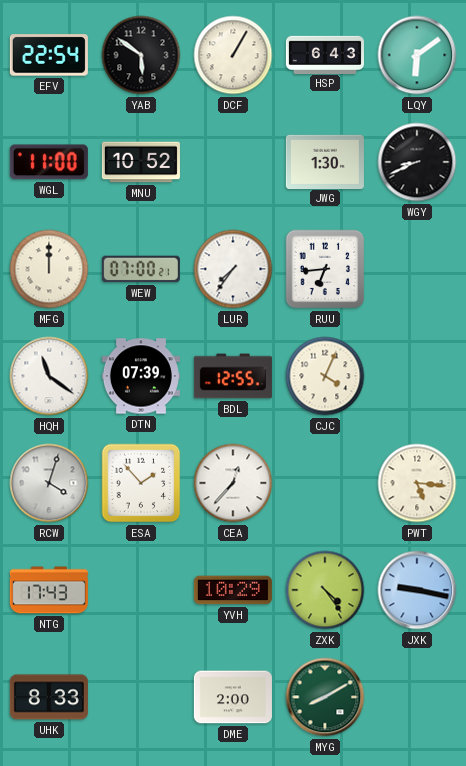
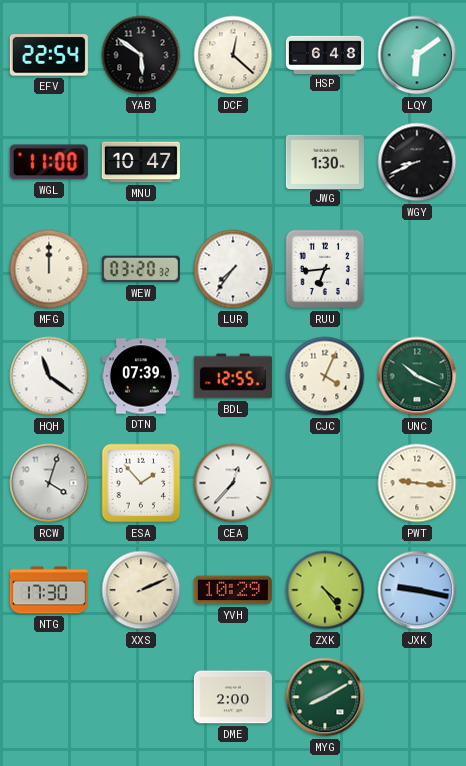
DCF: 1:05 -> 12:22
HSP: 6:43 -> 6:48
MNU: 10:52 -> 10:47
WEW: 07:00 -> 03:20
UNC: none -> 10:19
PWT: 5:16 -> 9:16
NTG: 17:43 -> 17:30
XXS: none -> 2:11
UHK: 8:33 -> none
